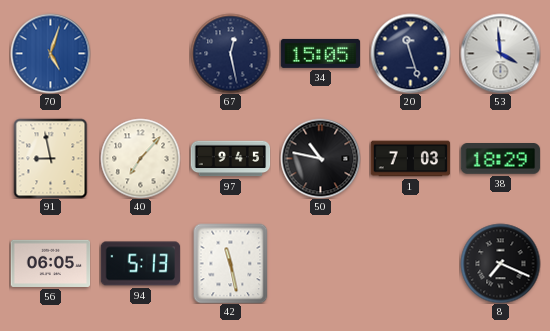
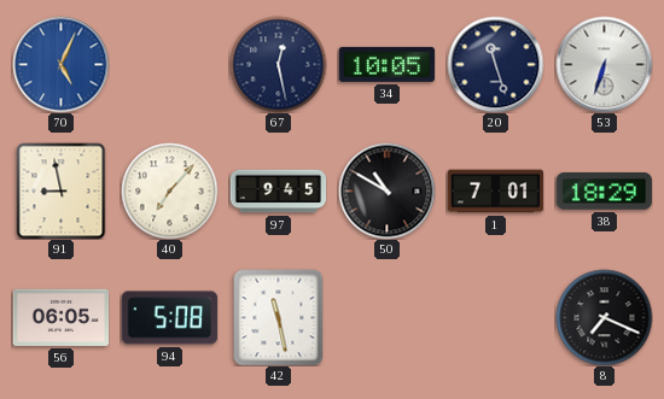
70: 5:03 -> 5:04
34: 15:05 -> 10:05
53: 3:59 -> 6:33
50: 10:47 -> 10:50
1: 7:03 -> 7:01
94: 5:13 -> 5:08
